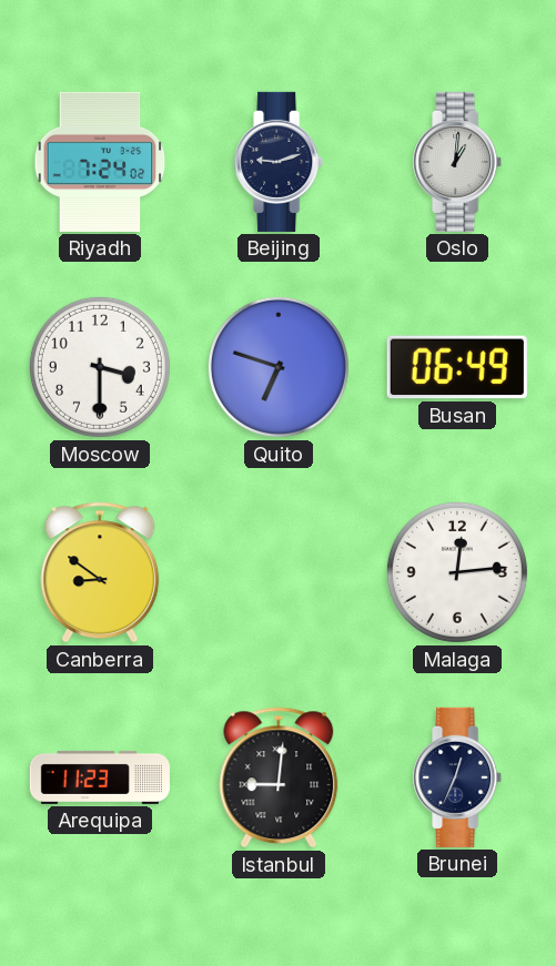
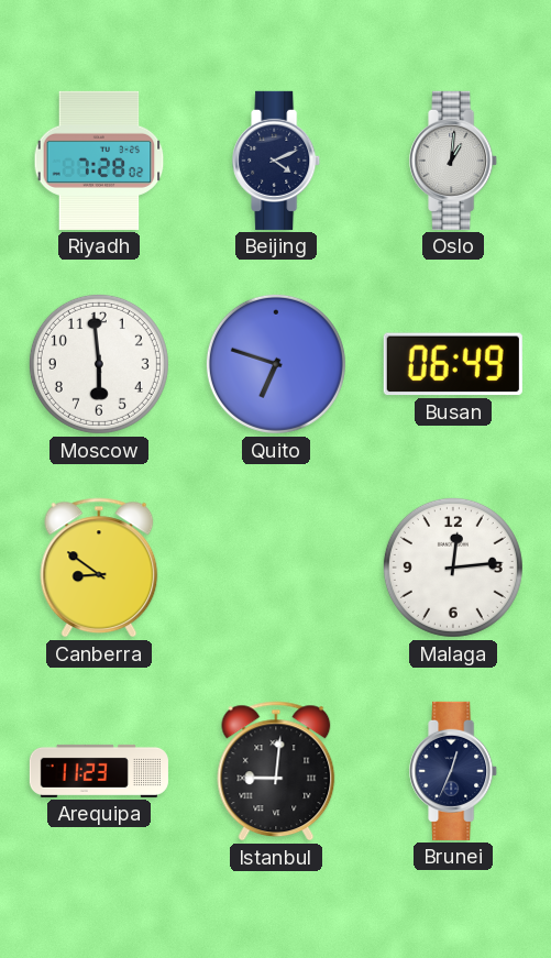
Riyadh: 7:24 -> 7:28
Beijing: 9:12 -> 4:11
Moscow: 3:30 -> 5:59
